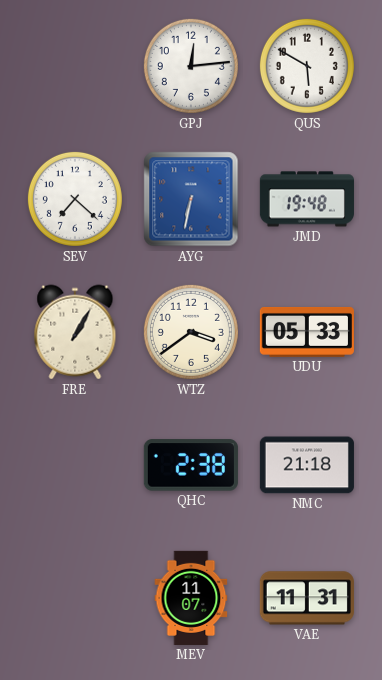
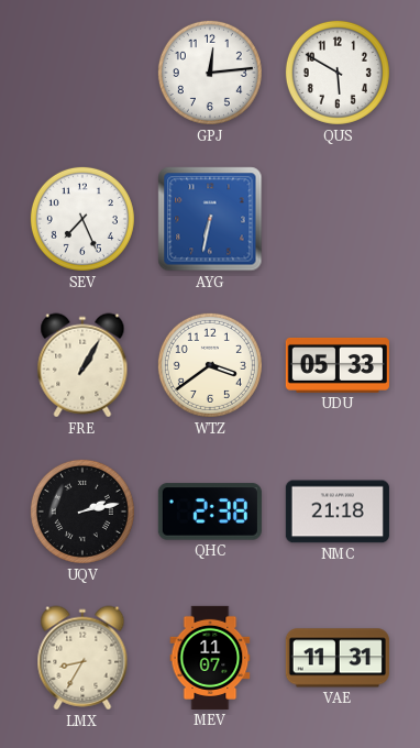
SEV: 7:22 -> 7:26
JMD: 19:48 -> none
UQV: none -> 2:13
LMX: none -> 8:35
